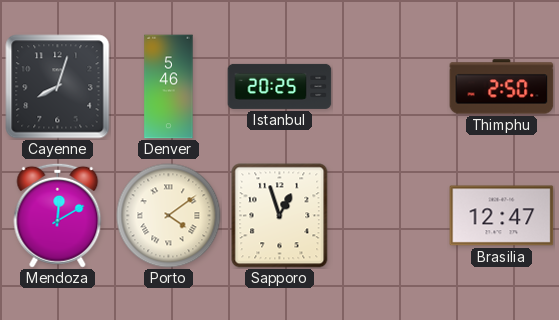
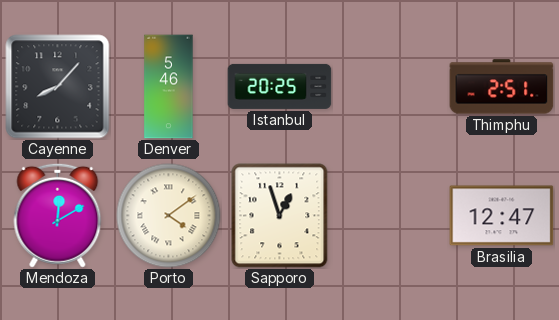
Cayenne: 8:03 -> 8:07
Thimphu: 2:50 -> 2:51
